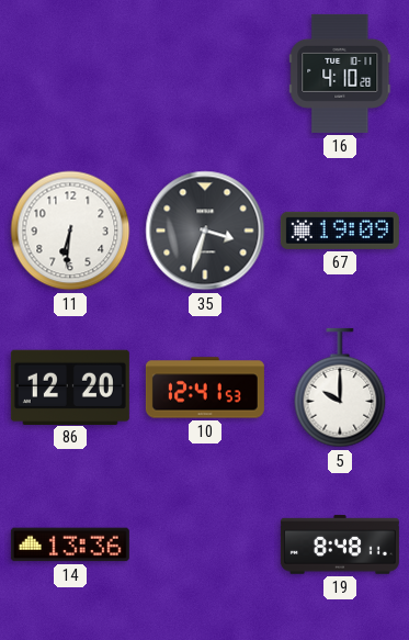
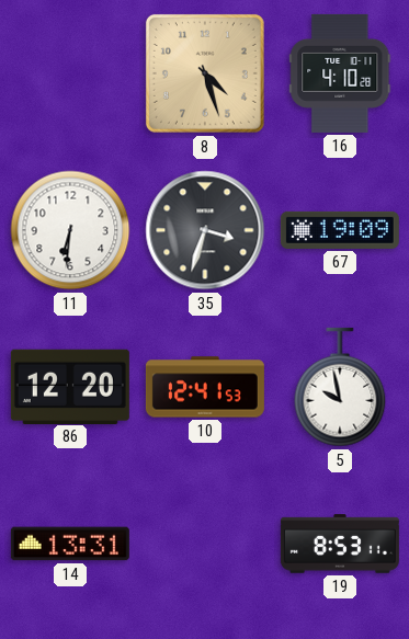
8: none -> 4:27
5: 10:00 -> 9:58
14: 13:36 -> 13:31
19: 8:48 -> 8:53
